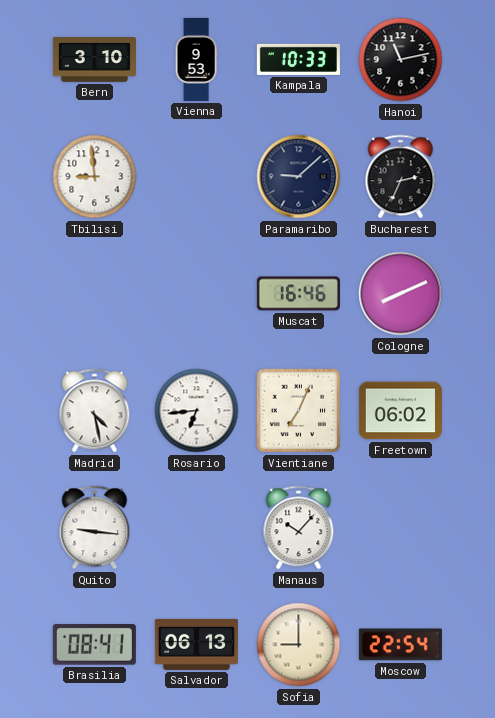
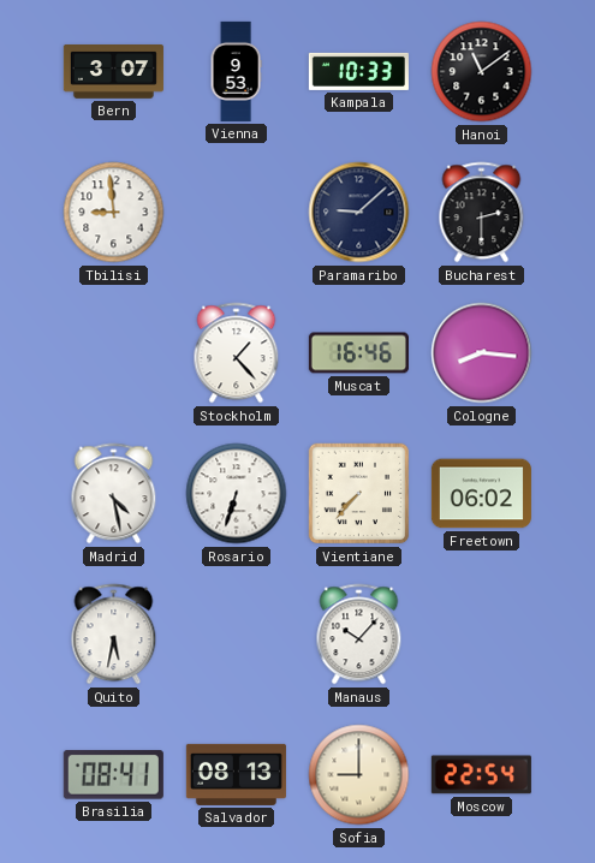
Bern: 3:10 -> 3:07
Hanoi: 11:13 -> 11:09
Bucharest: 2:34 -> 2:30
Stockholm: none -> 1:23
Cologne: 8:11 -> 8:16
Rosario: 6:44 -> 6:33
Vientiane: 7:04 -> 7:37
Quito: 9:16 -> 5:32
Salvador: 06:13 -> 08:13
